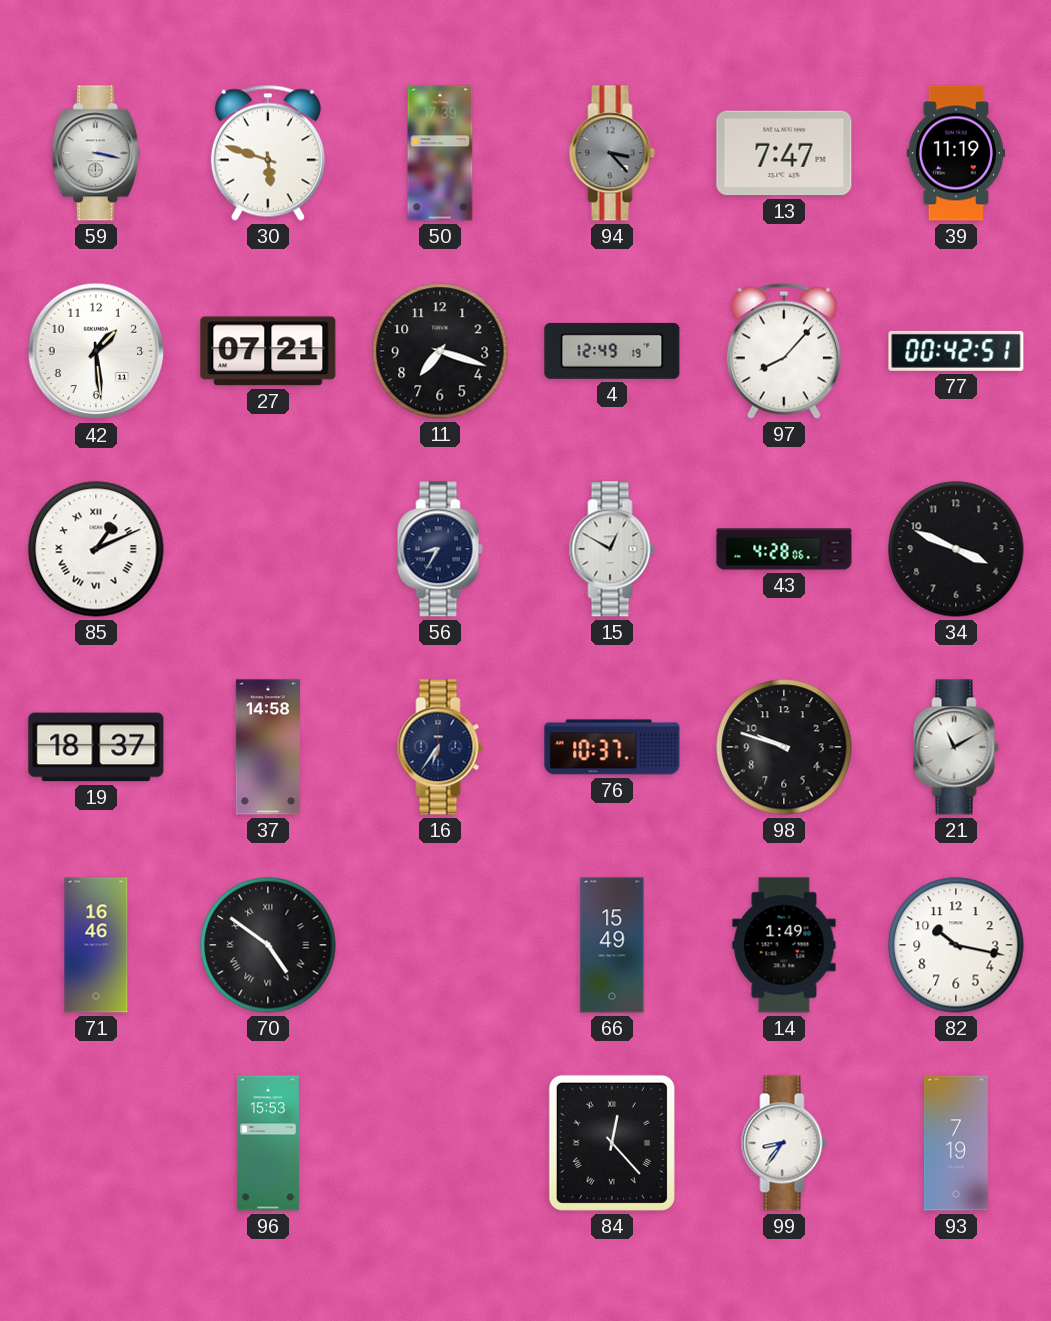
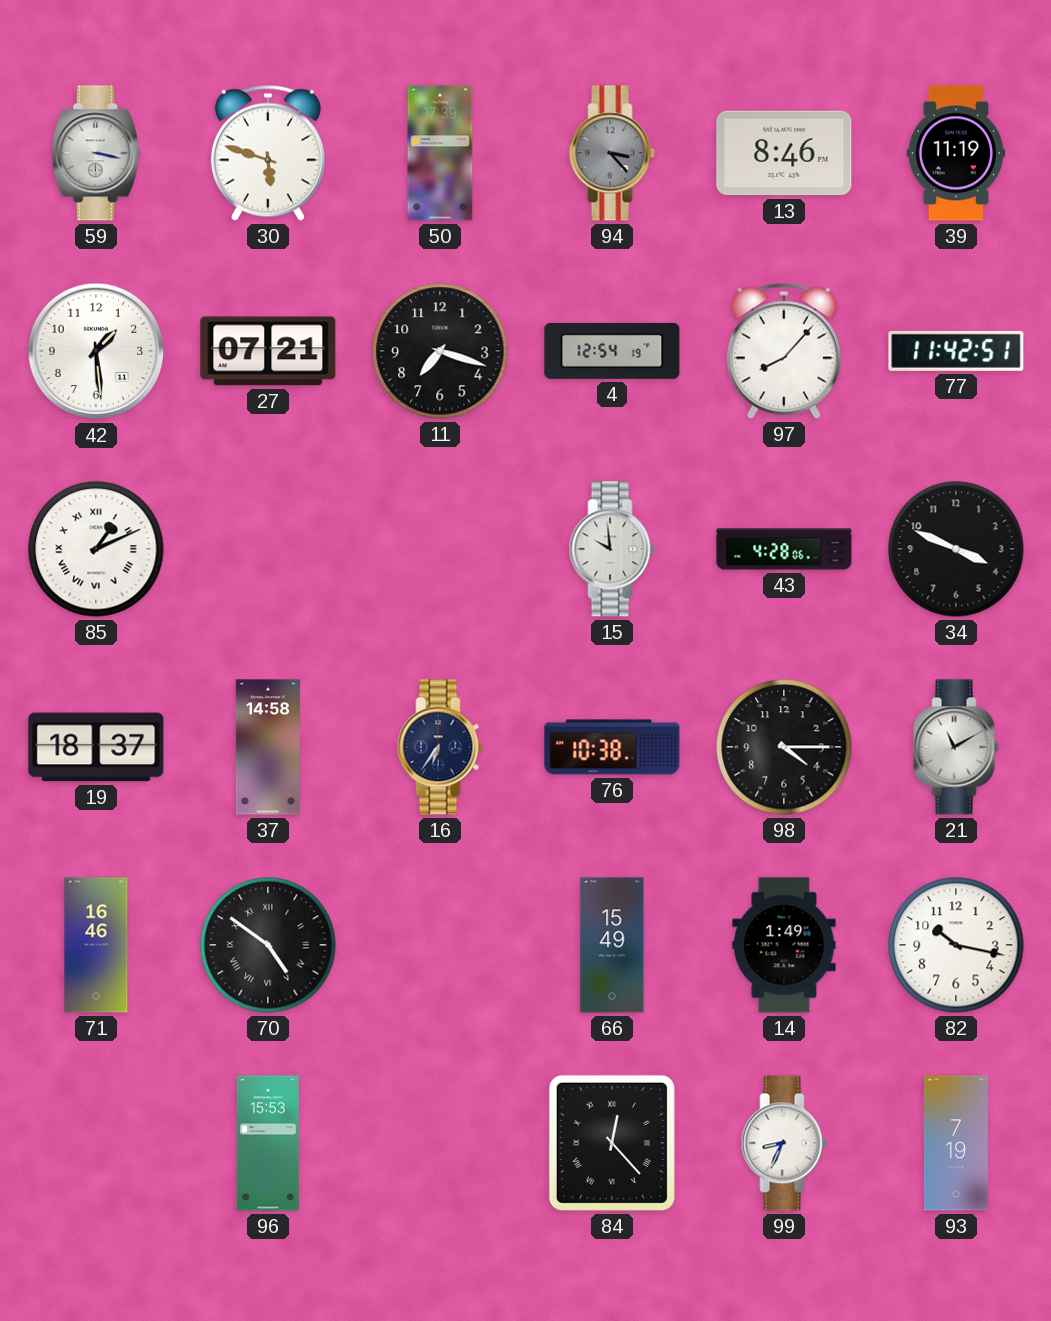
13: 7:47 -> 8:46
4: 12:49 -> 12:54
77: 00:42 -> 11:42
56: 8:35 -> none
15: 12:50 -> 9:59
76: 10:37 -> 10:38
98: 9:48 -> 4:15
99: 8:36 -> 8:34
